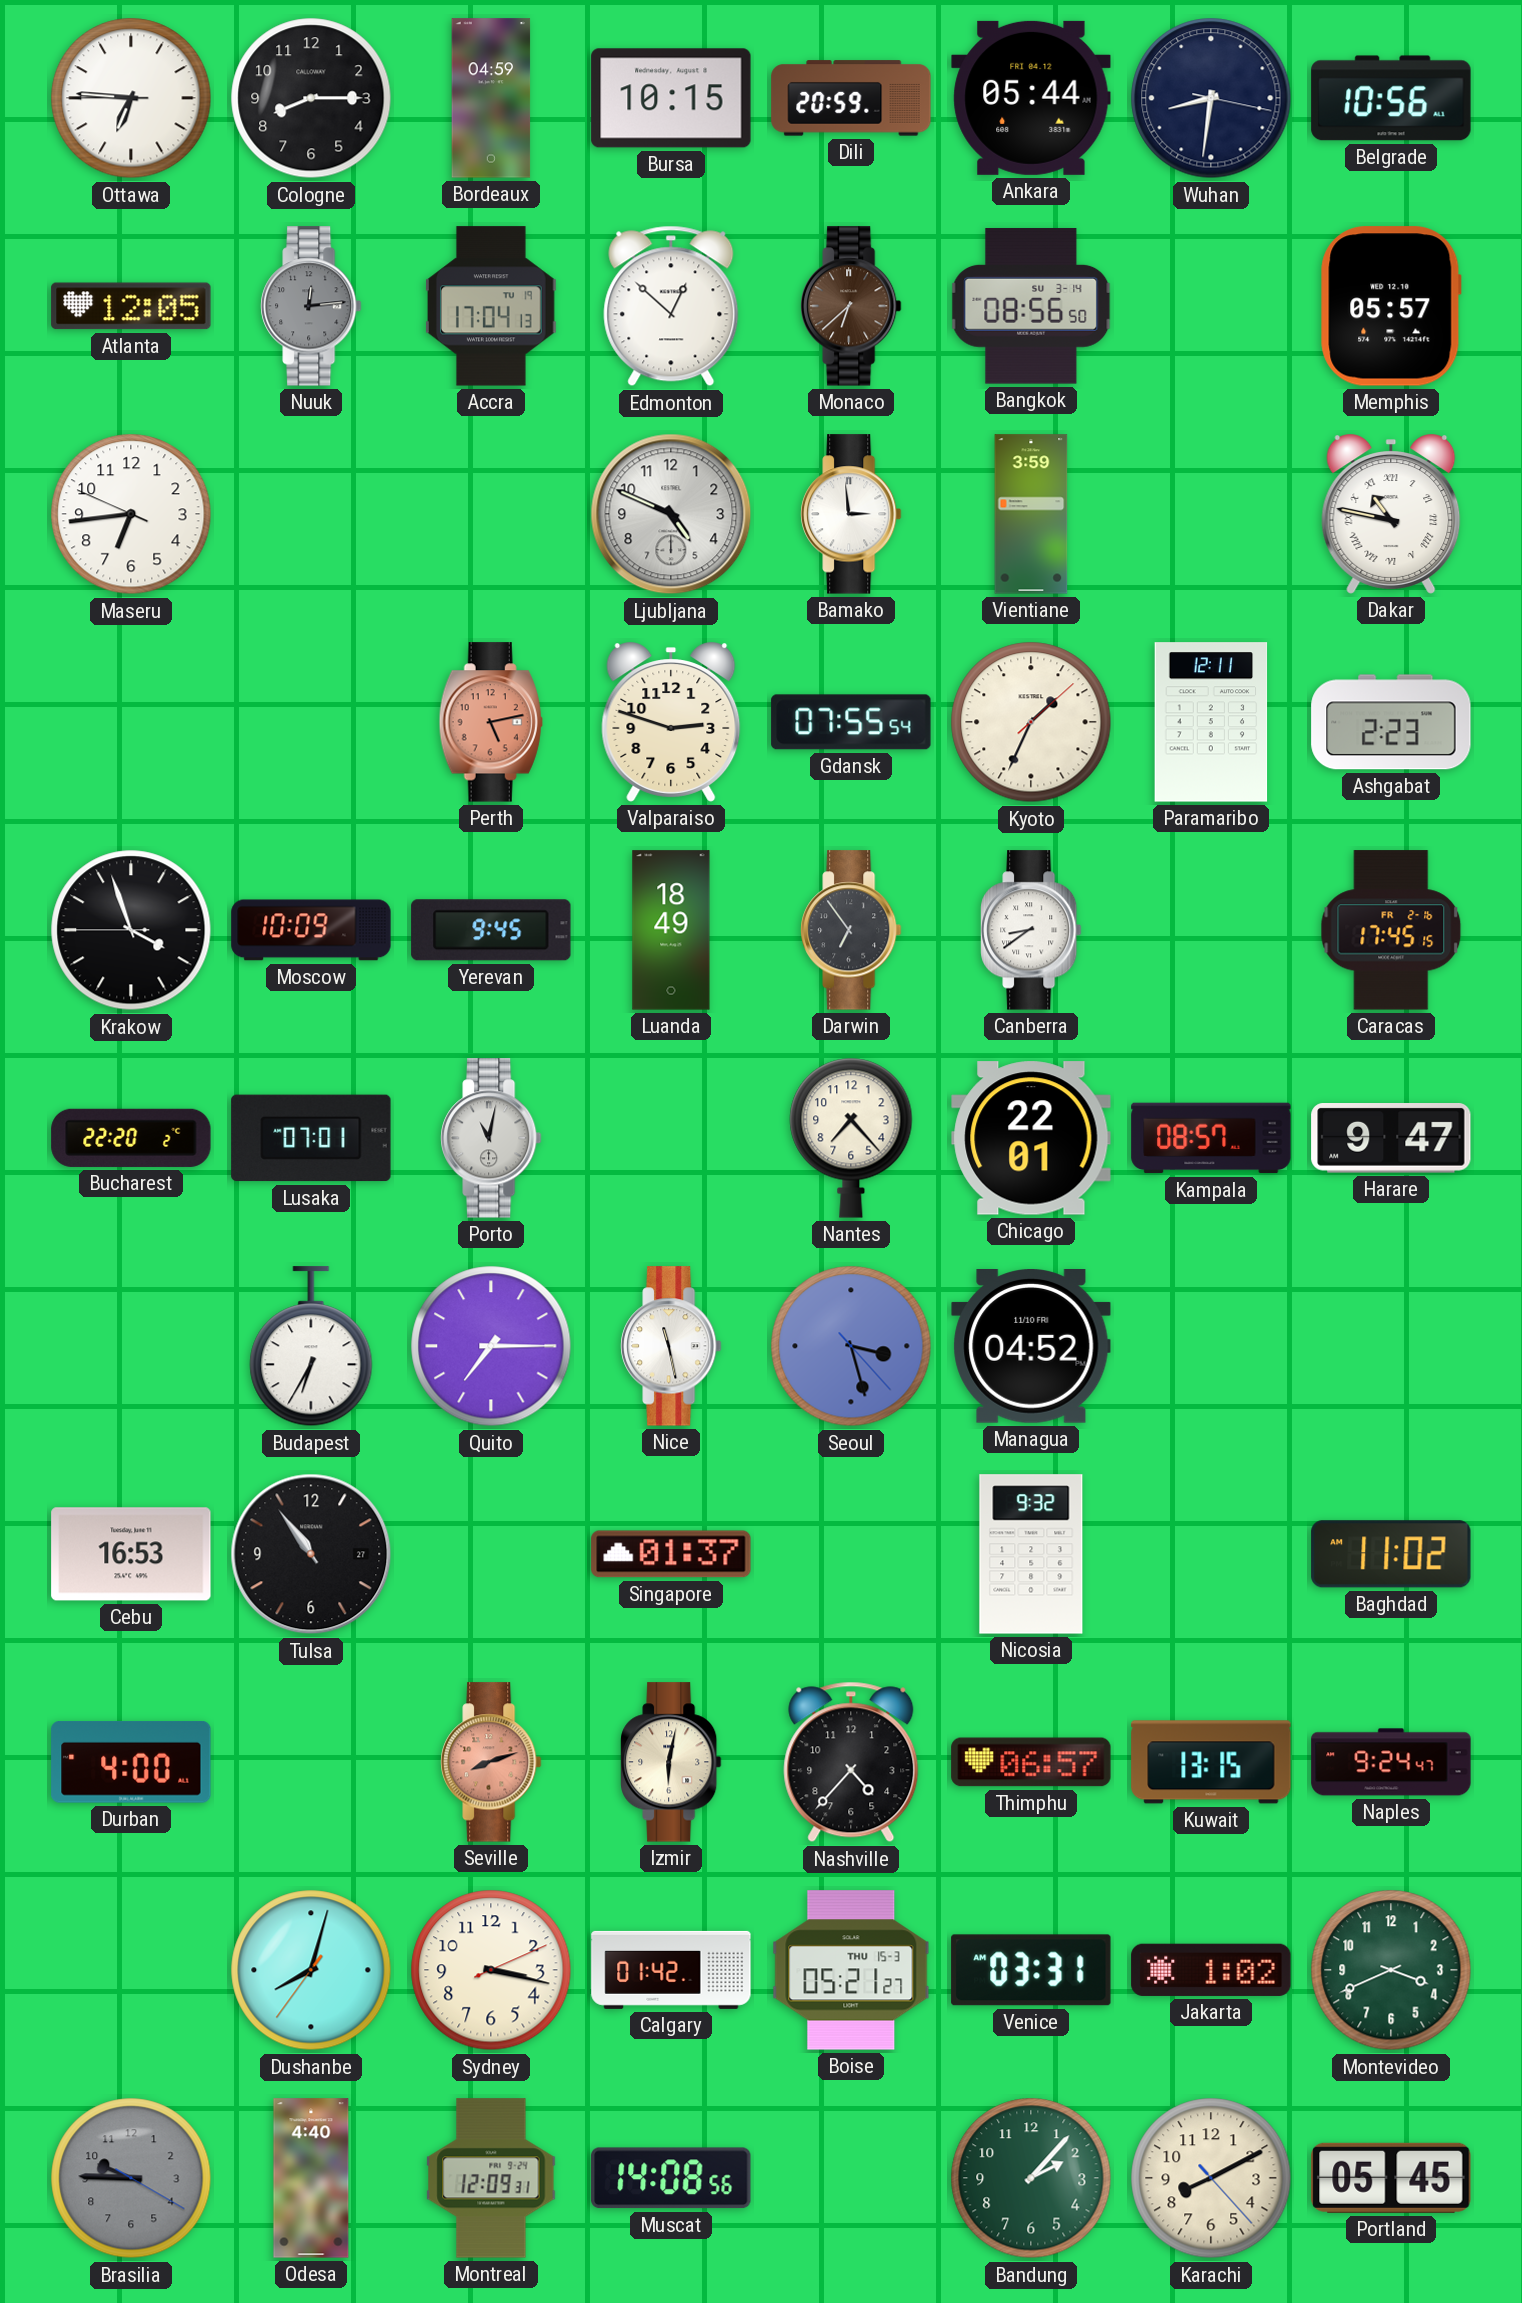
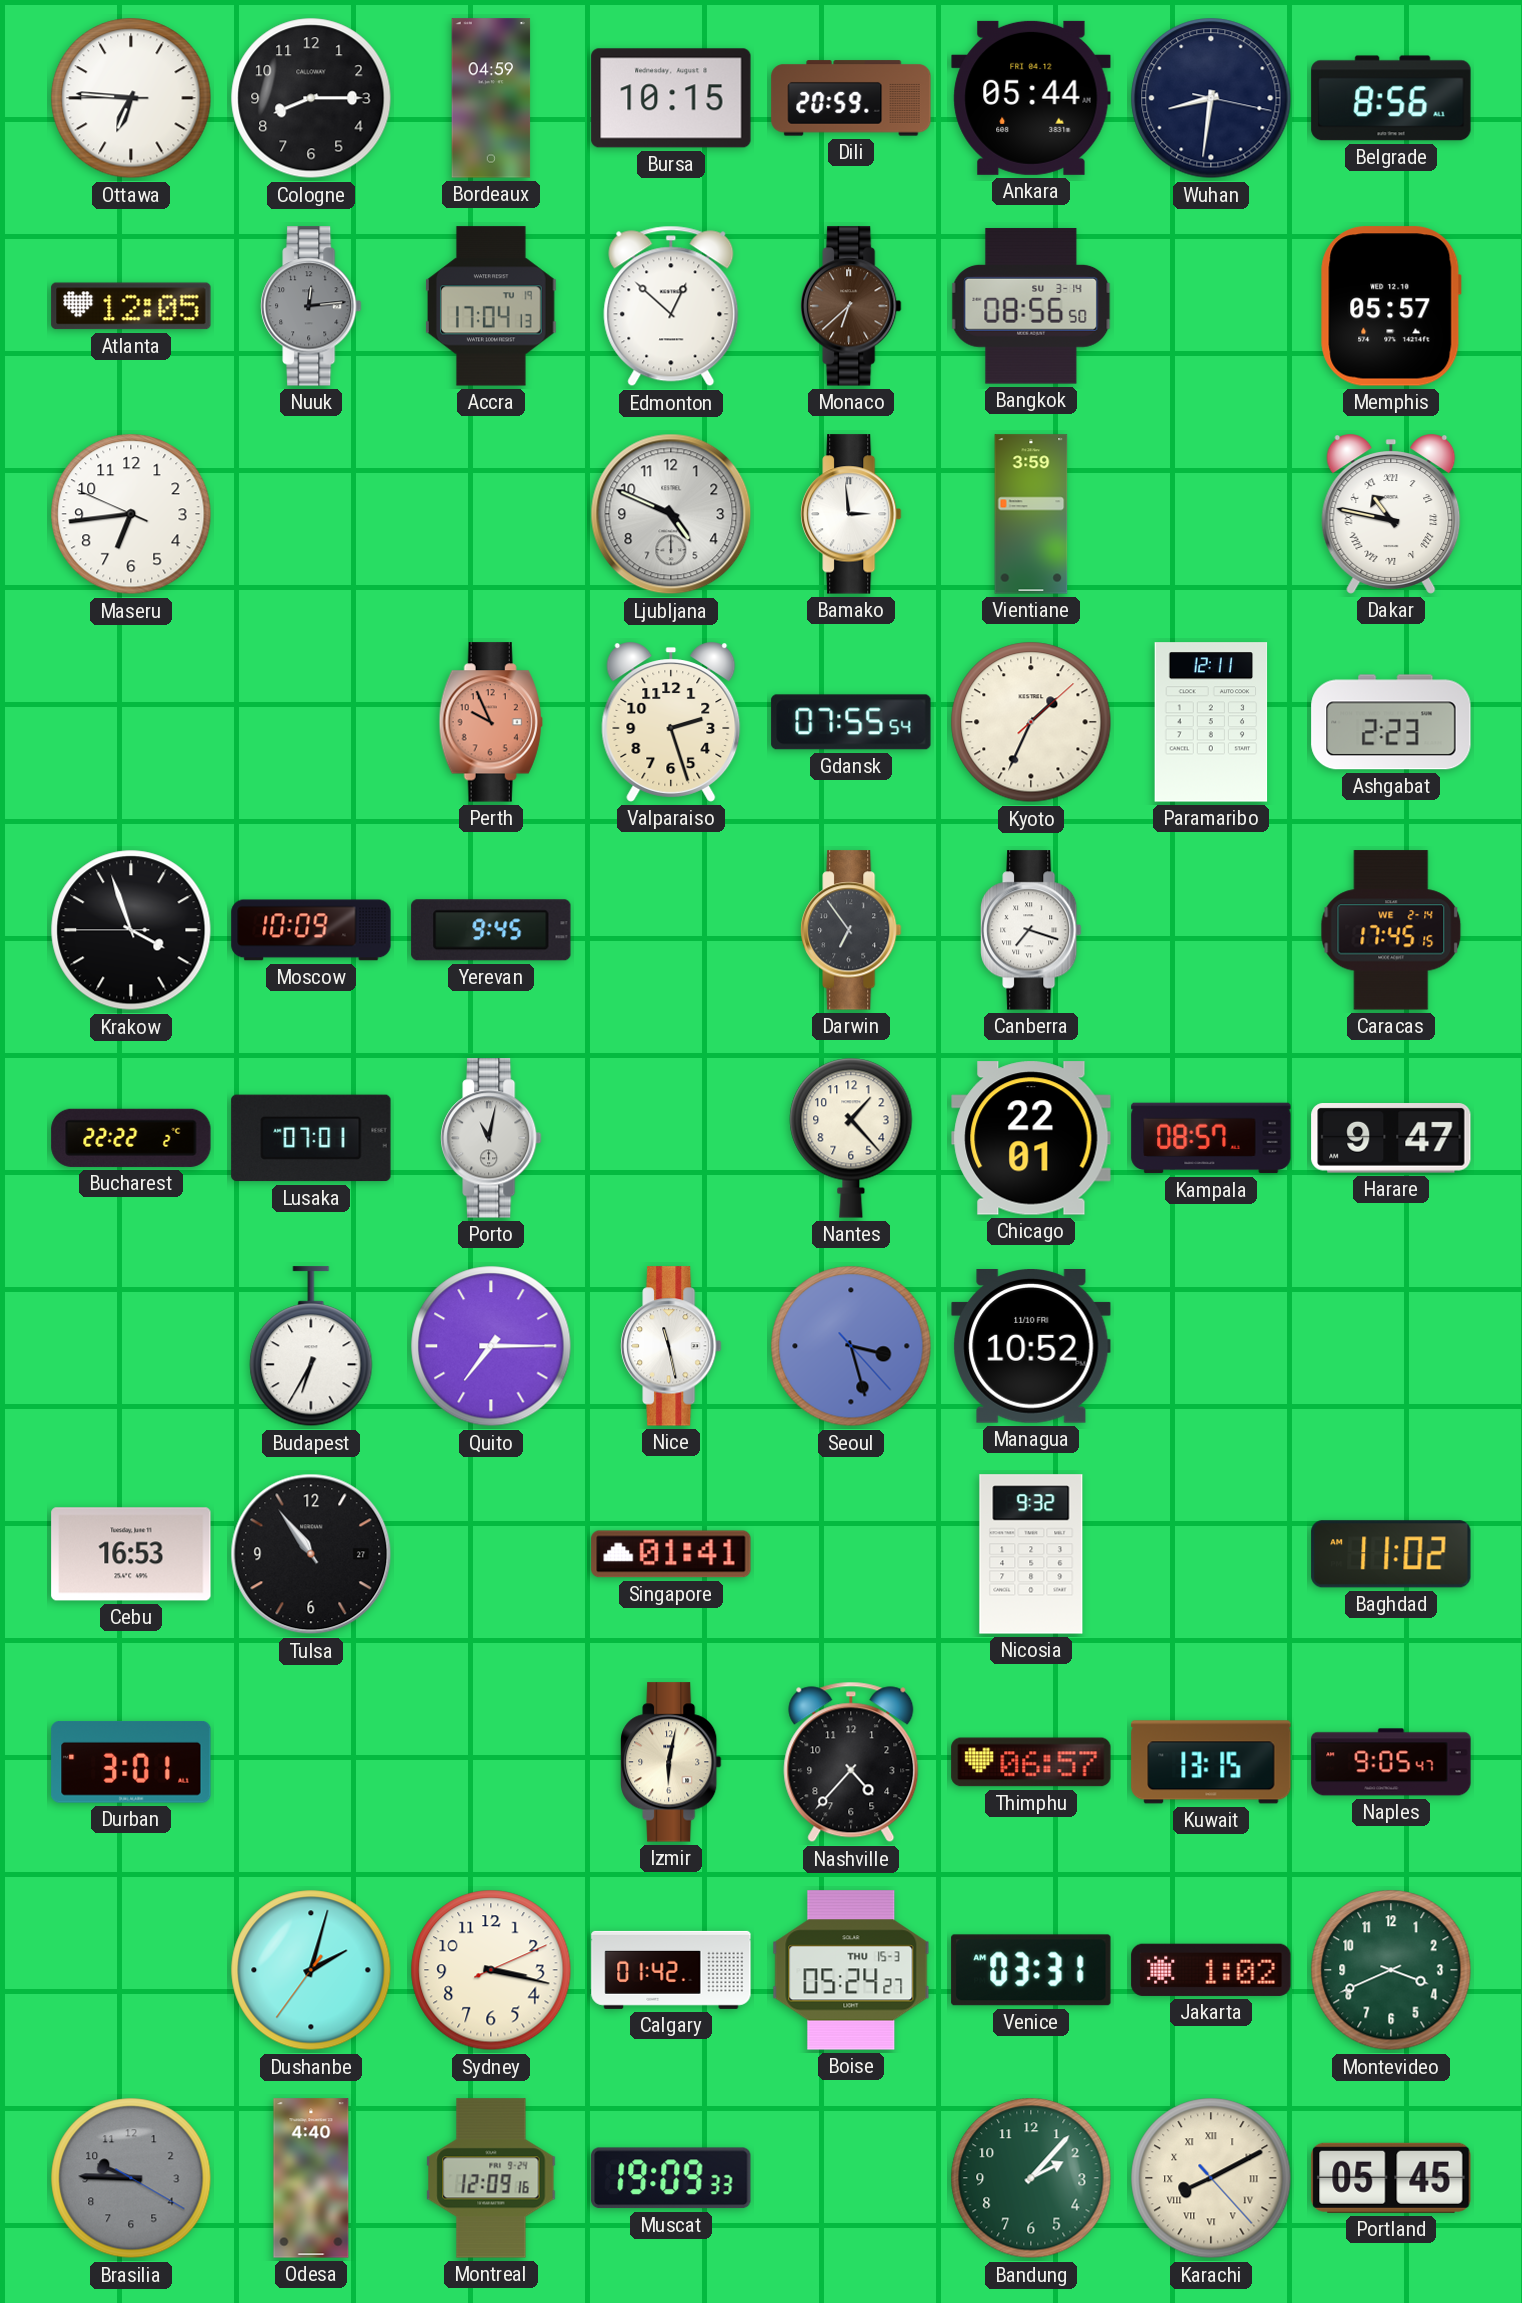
Belgrade: 10:56 -> 8:56
Perth: 5:13 -> 9:56
Valparaiso: 2:48 -> 2:27
Luanda: 18:49 -> none
Canberra: 8:39 -> 7:18
Caracas date: FR 2-16 -> WE 2-14
Bucharest: 22:20 -> 22:22
Nantes: 7:23 -> 1:23
Managua: 04:52 -> 10:52
Singapore: 01:37 -> 01:41
Durban: 4:00 -> 3:01
Seville: 8:12 -> none
Naples: 9:24 -> 9:05
Dushanbe: 8:02 -> 2:02
Boise: 05:21 -> 05:24
Montreal: 12:09:31 -> 12:09:16
Muscat: 14:08 -> 19:09
Karachi numerals: Arabic -> Roman
